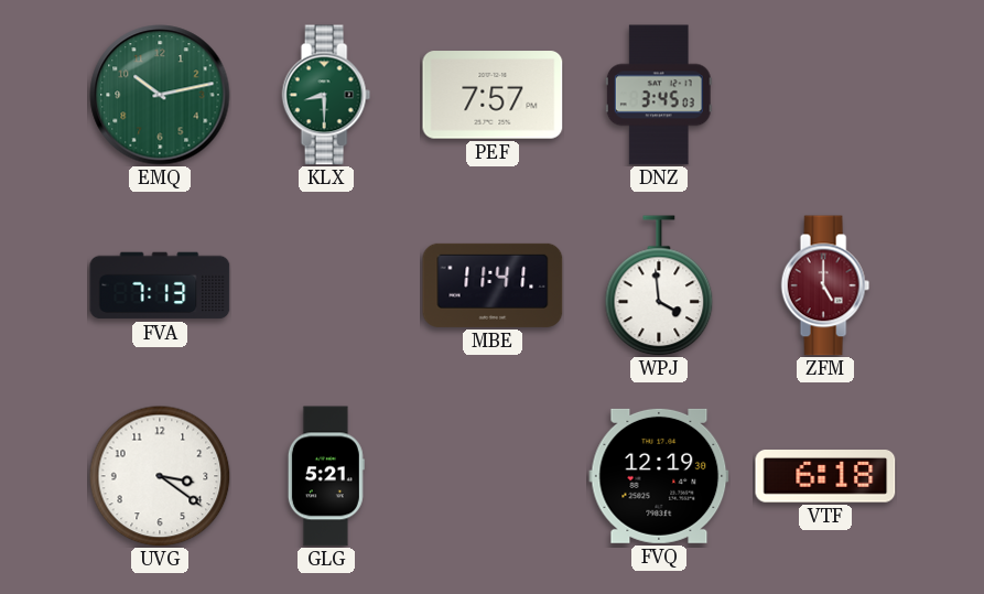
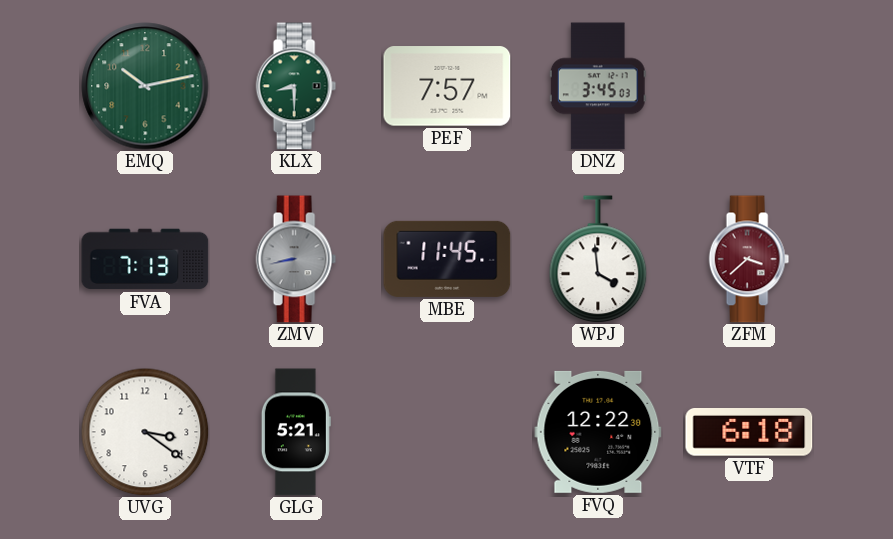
ZMV: none -> 8:43
MBE: 11:41 -> 11:45
ZFM: 5:00 -> 3:38
FVQ: 12:19 -> 12:22
